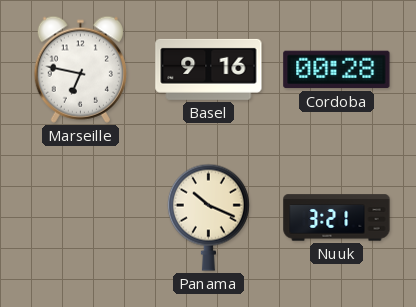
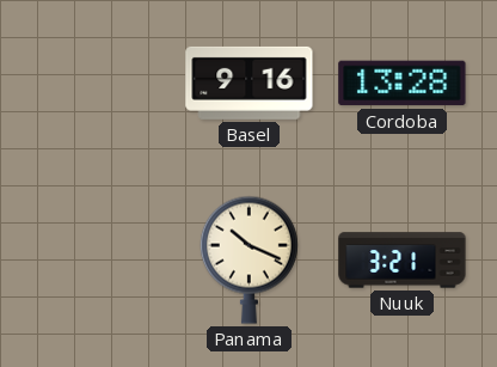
Marseille: 6:47 -> none
Cordoba: 00:28 -> 13:28
